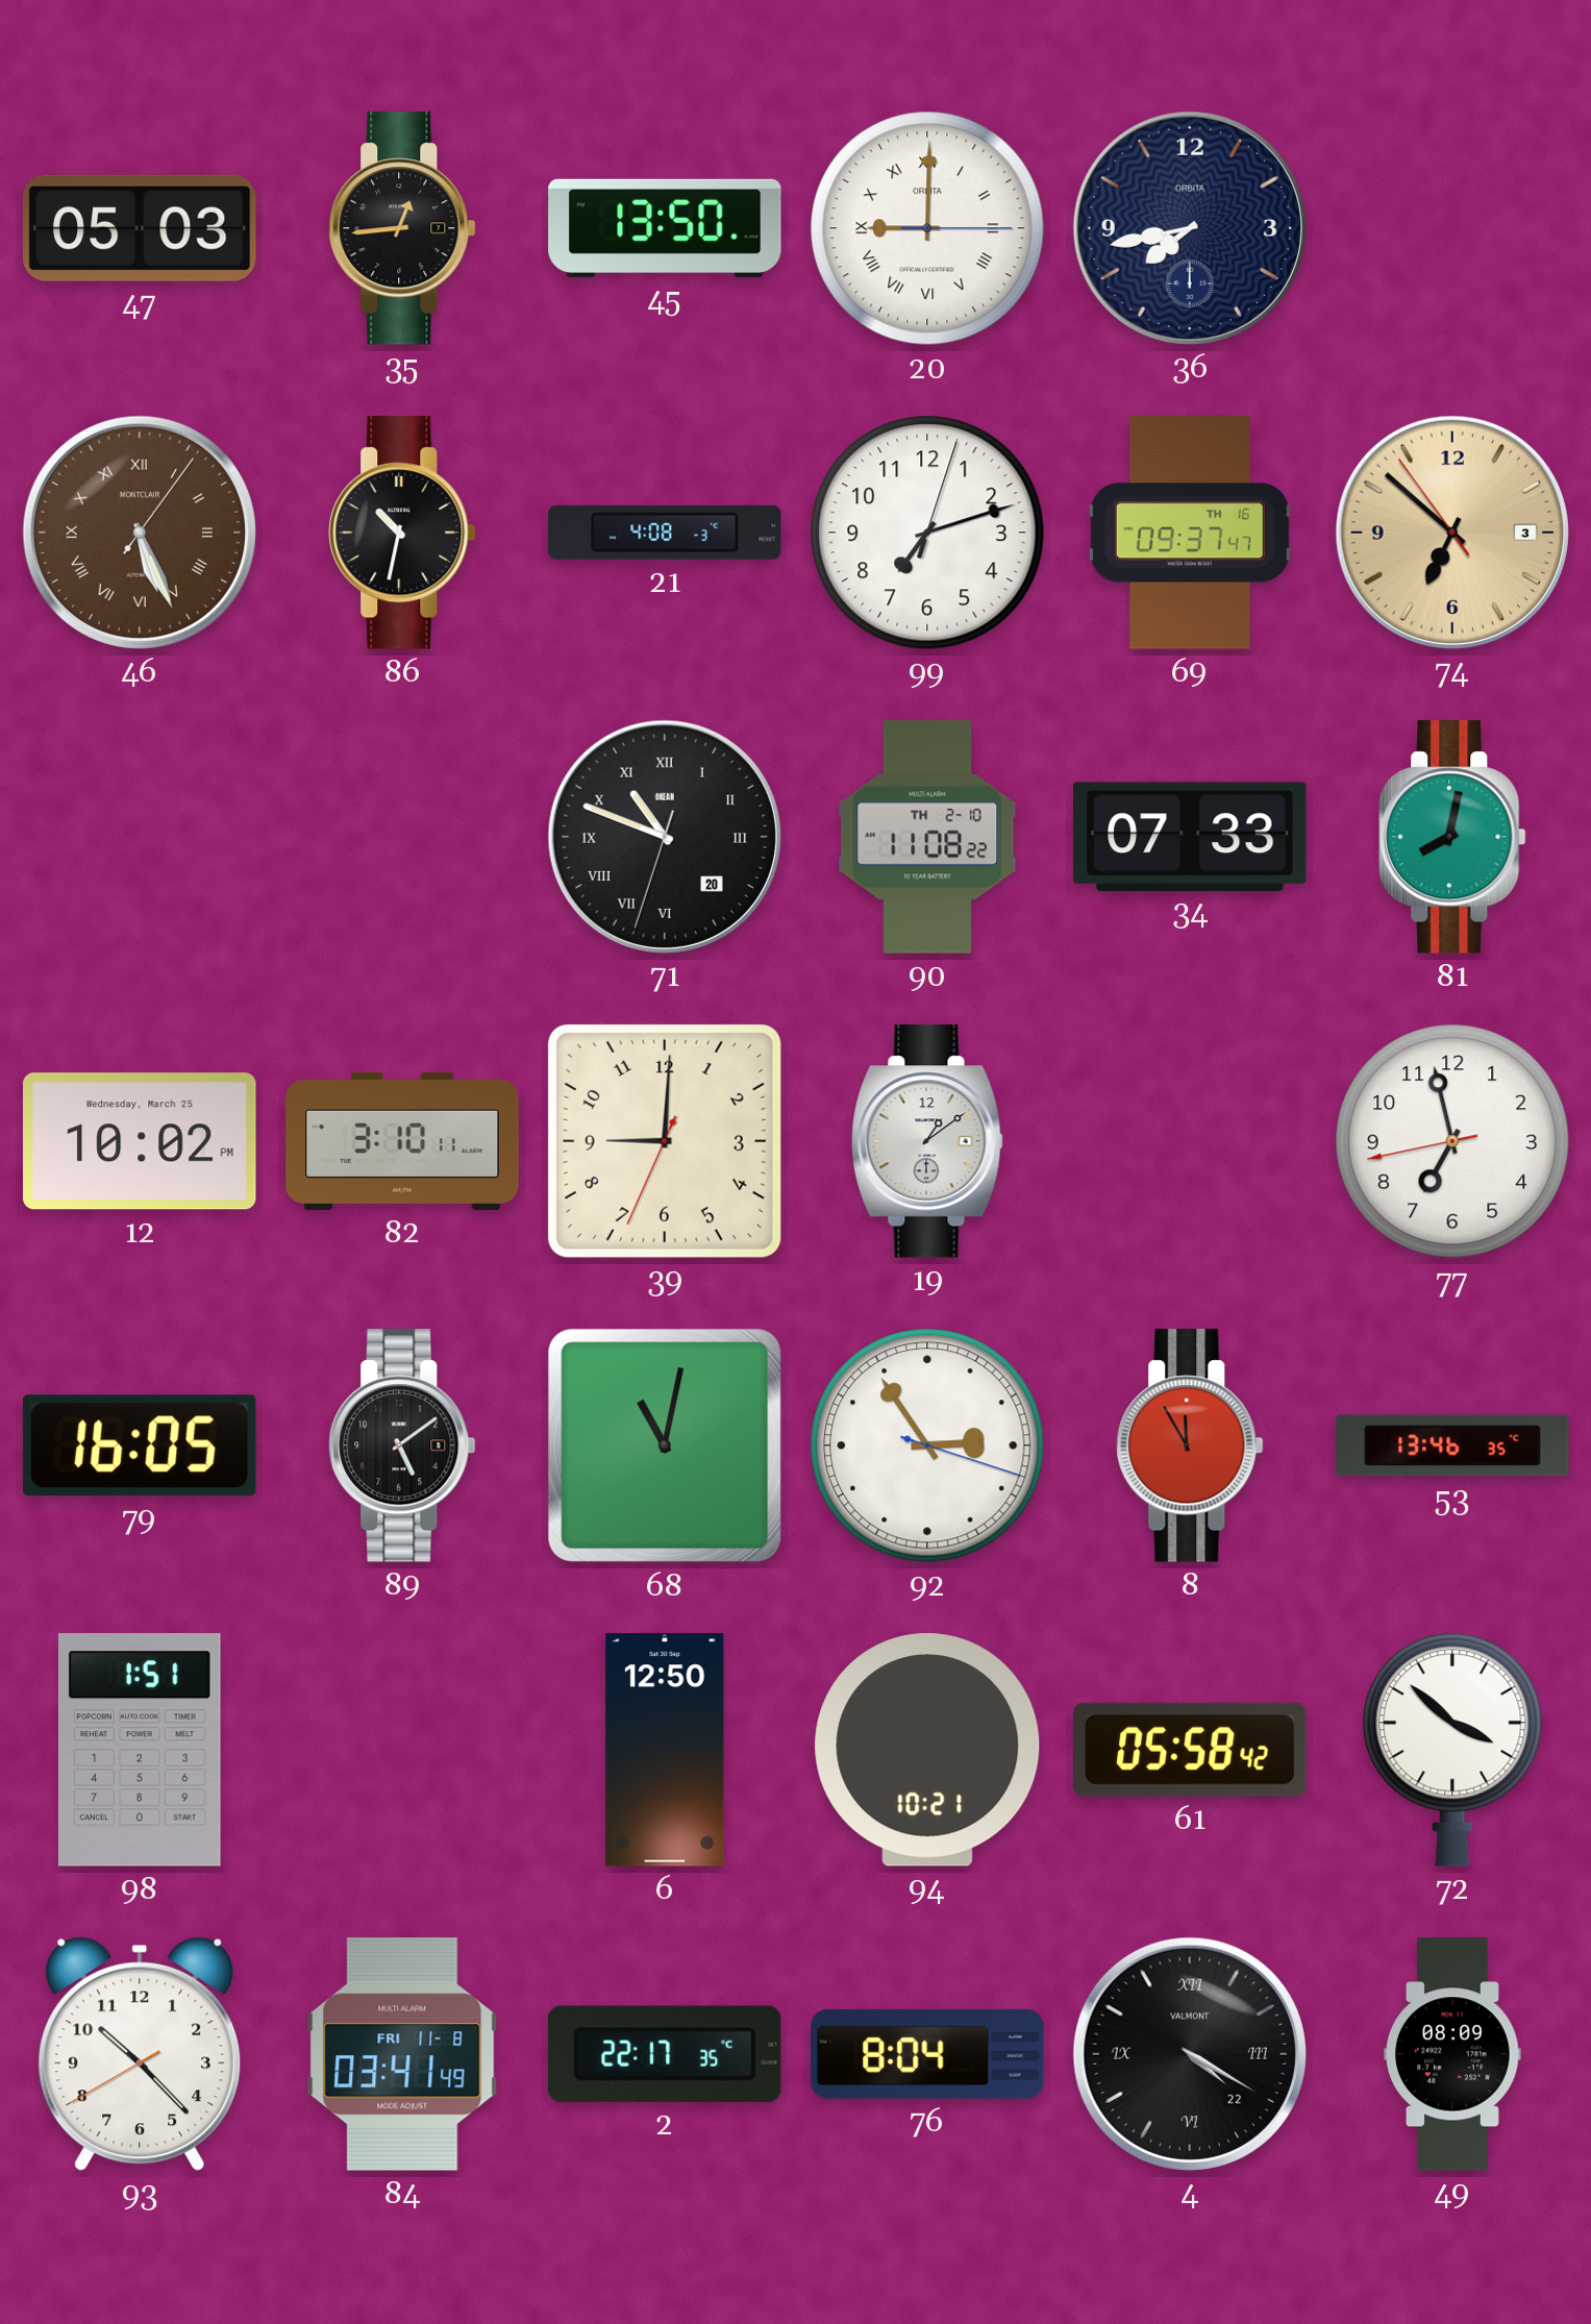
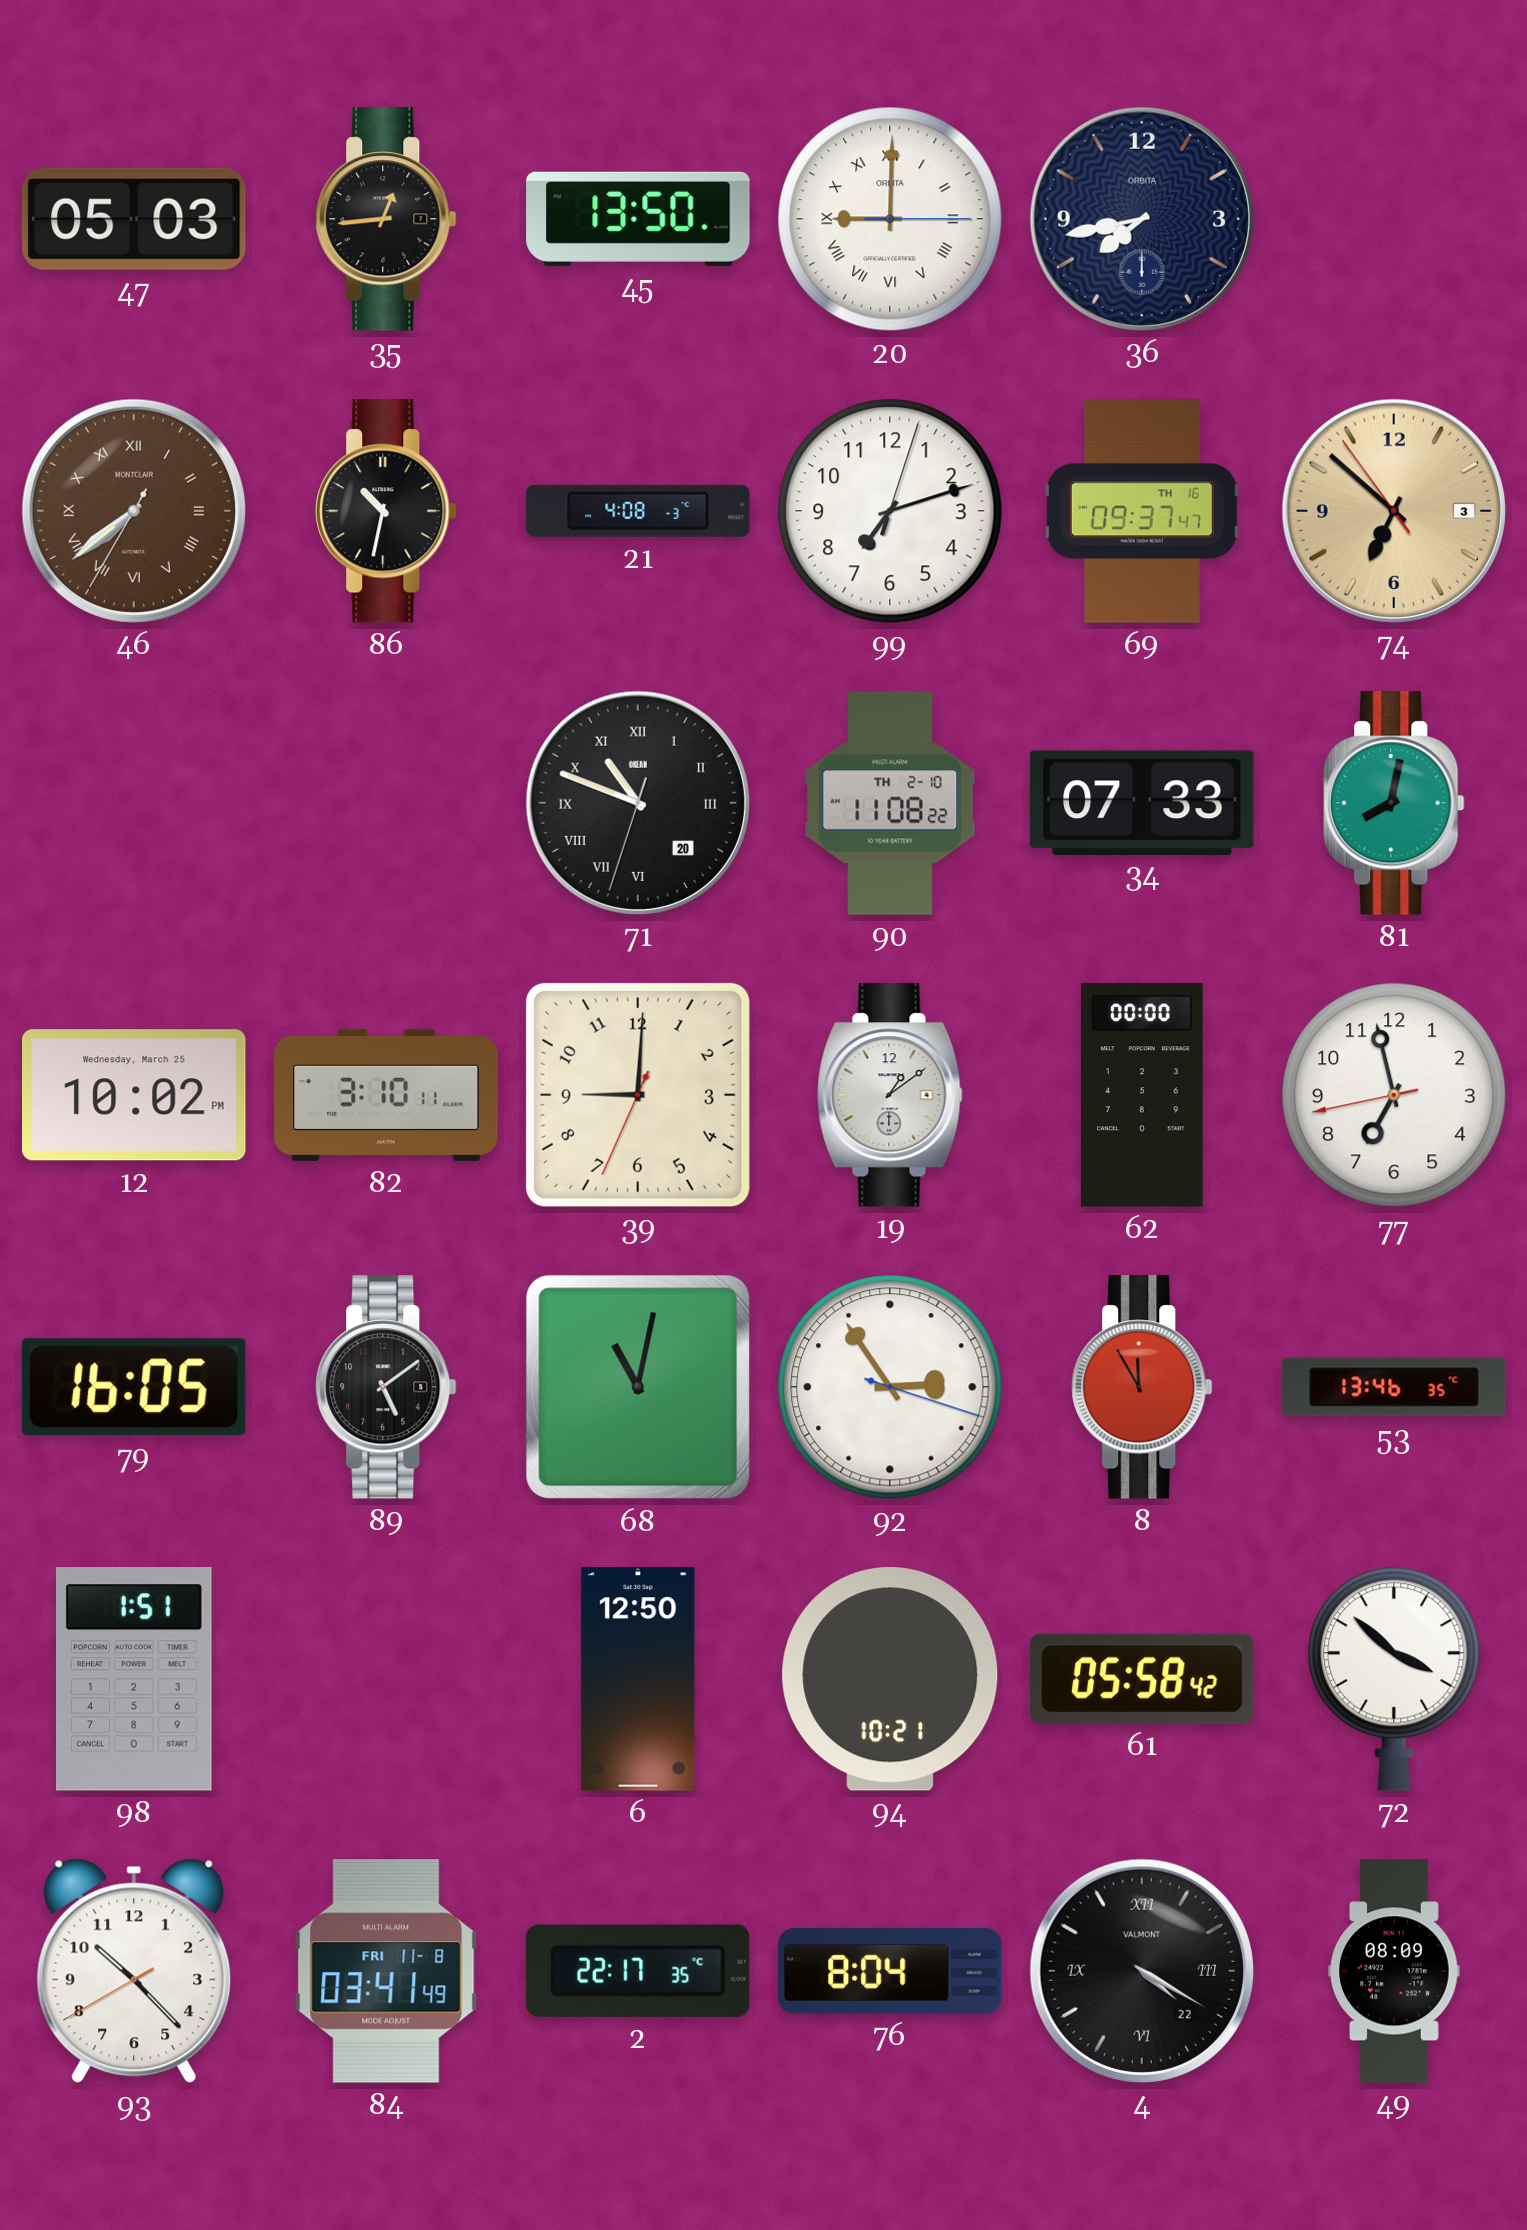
46: 5:26 -> 7:38
62: none -> 00:00
